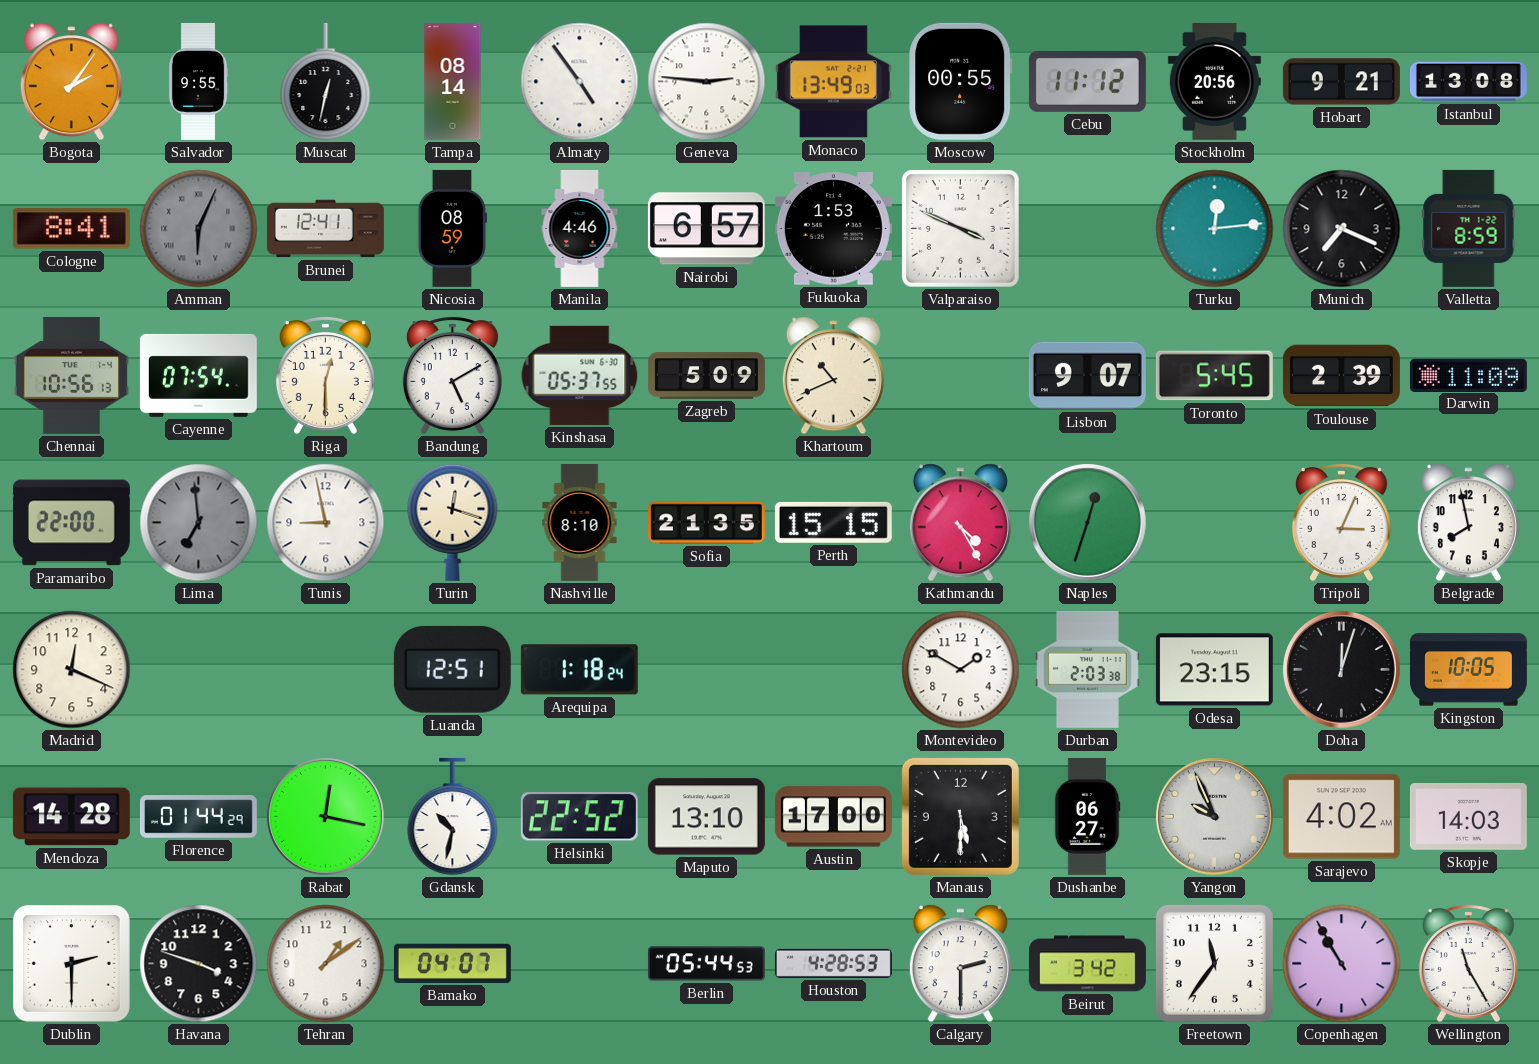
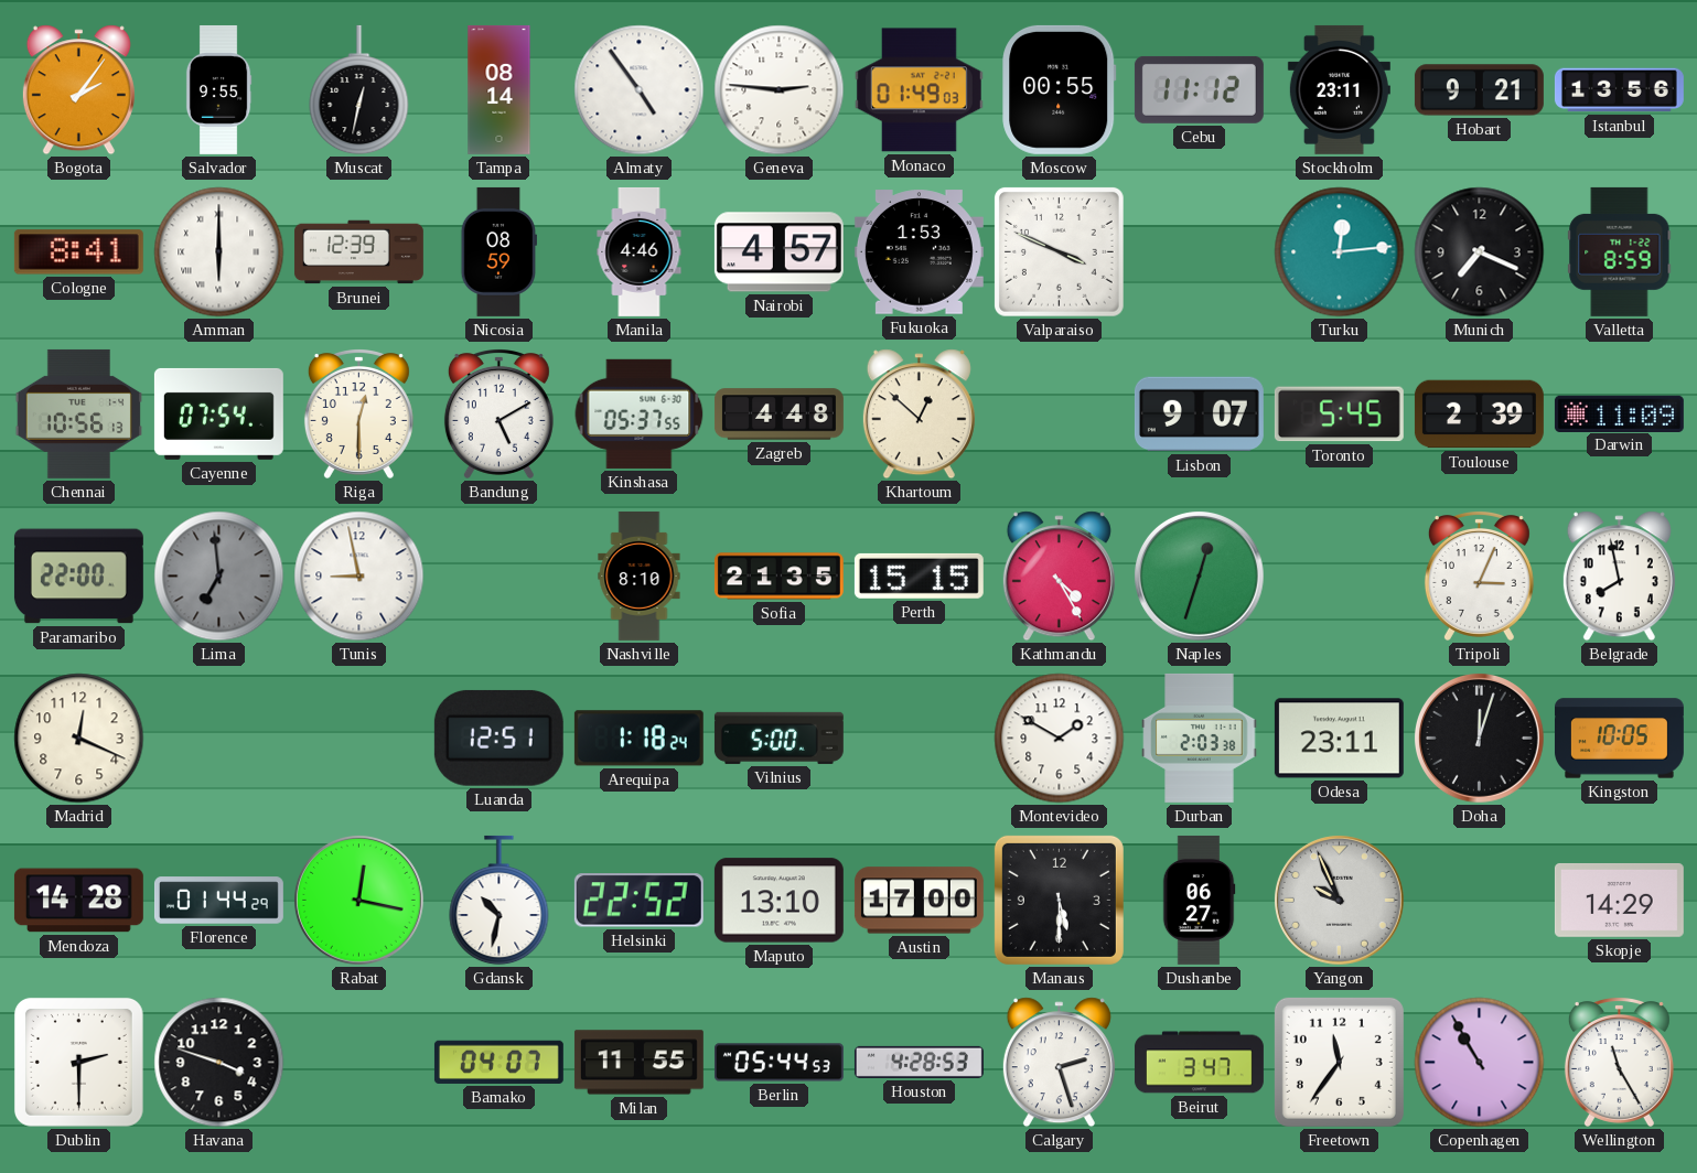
Monaco: 13:49 -> 01:49
Stockholm: 20:56 -> 23:11
Istanbul: 13:08 -> 13:56
Amman: 6:04 -> 6:00
Amman dial: grey -> white
Brunei: 12:41 -> 12:39
Nairobi: 6:57 -> 4:57
Zagreb: 5:09 -> 4:48
Khartoum: 10:41 -> 12:52
Turin: 12:18 -> none
Vilnius: none -> 5:00
Odesa: 23:15 -> 23:11
Sarajevo: 4:02 -> none
Skopje: 14:03 -> 14:29
Tehran: 1:09 -> none
Milan: none -> 11:55
Calgary: 2:30 -> 2:27
Beirut: 3:42 -> 3:47
